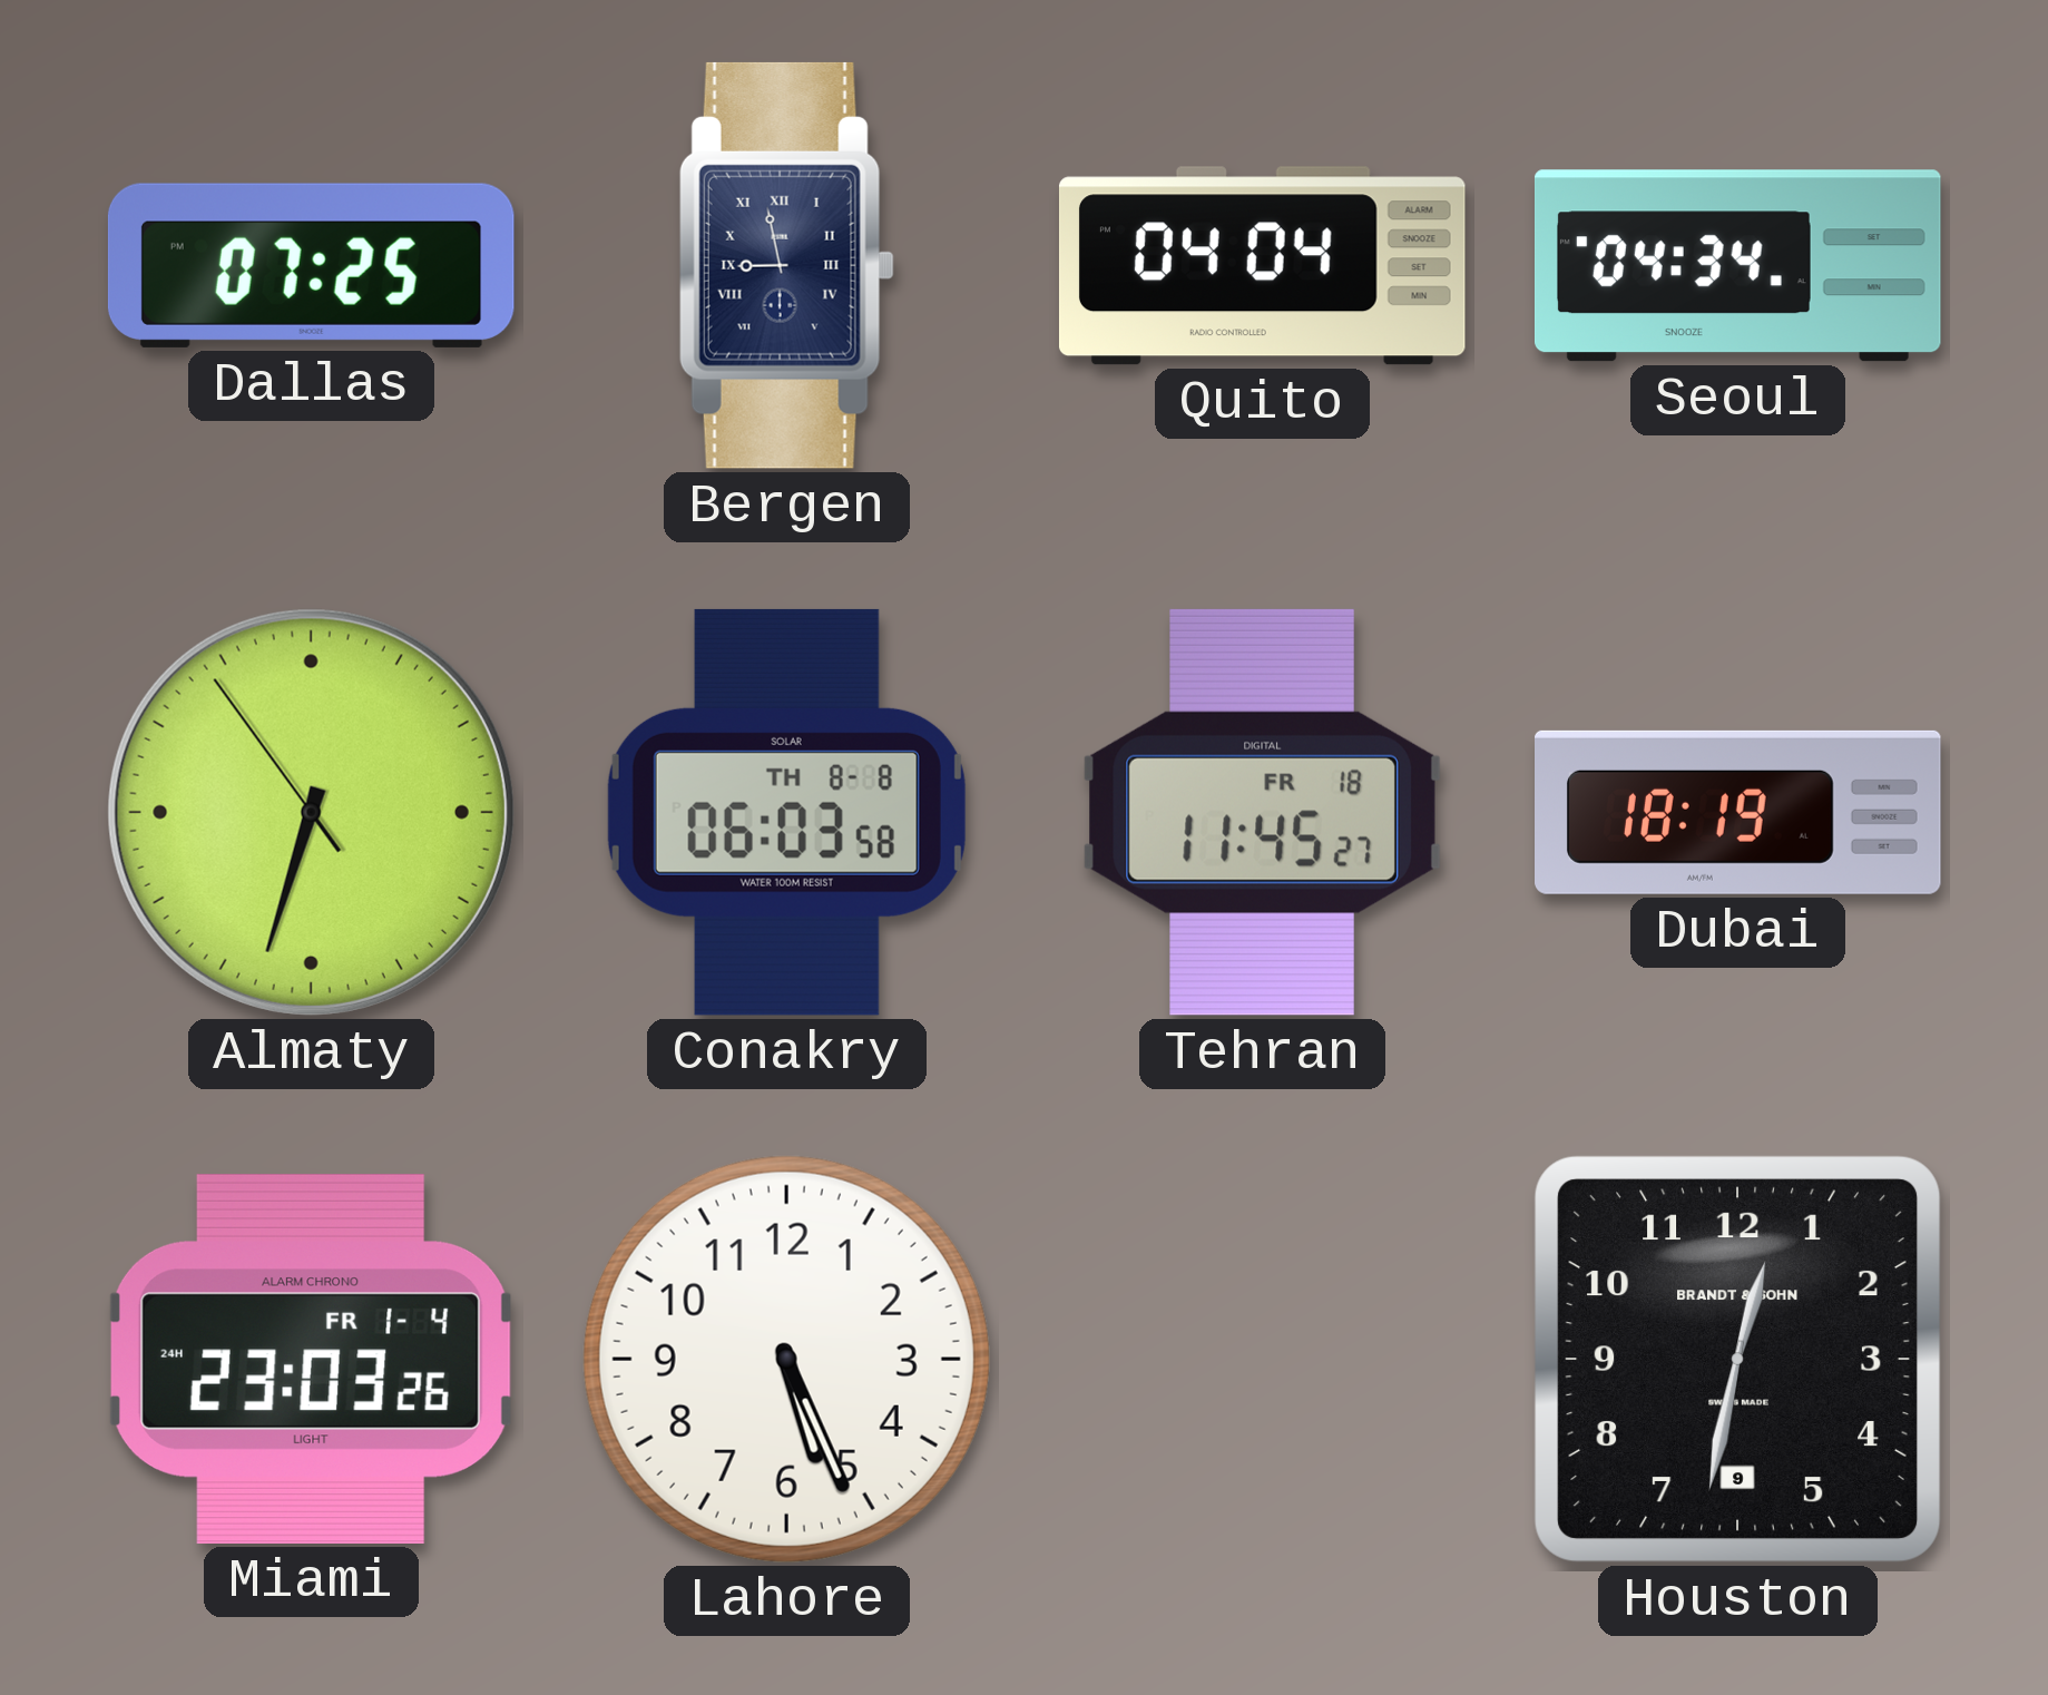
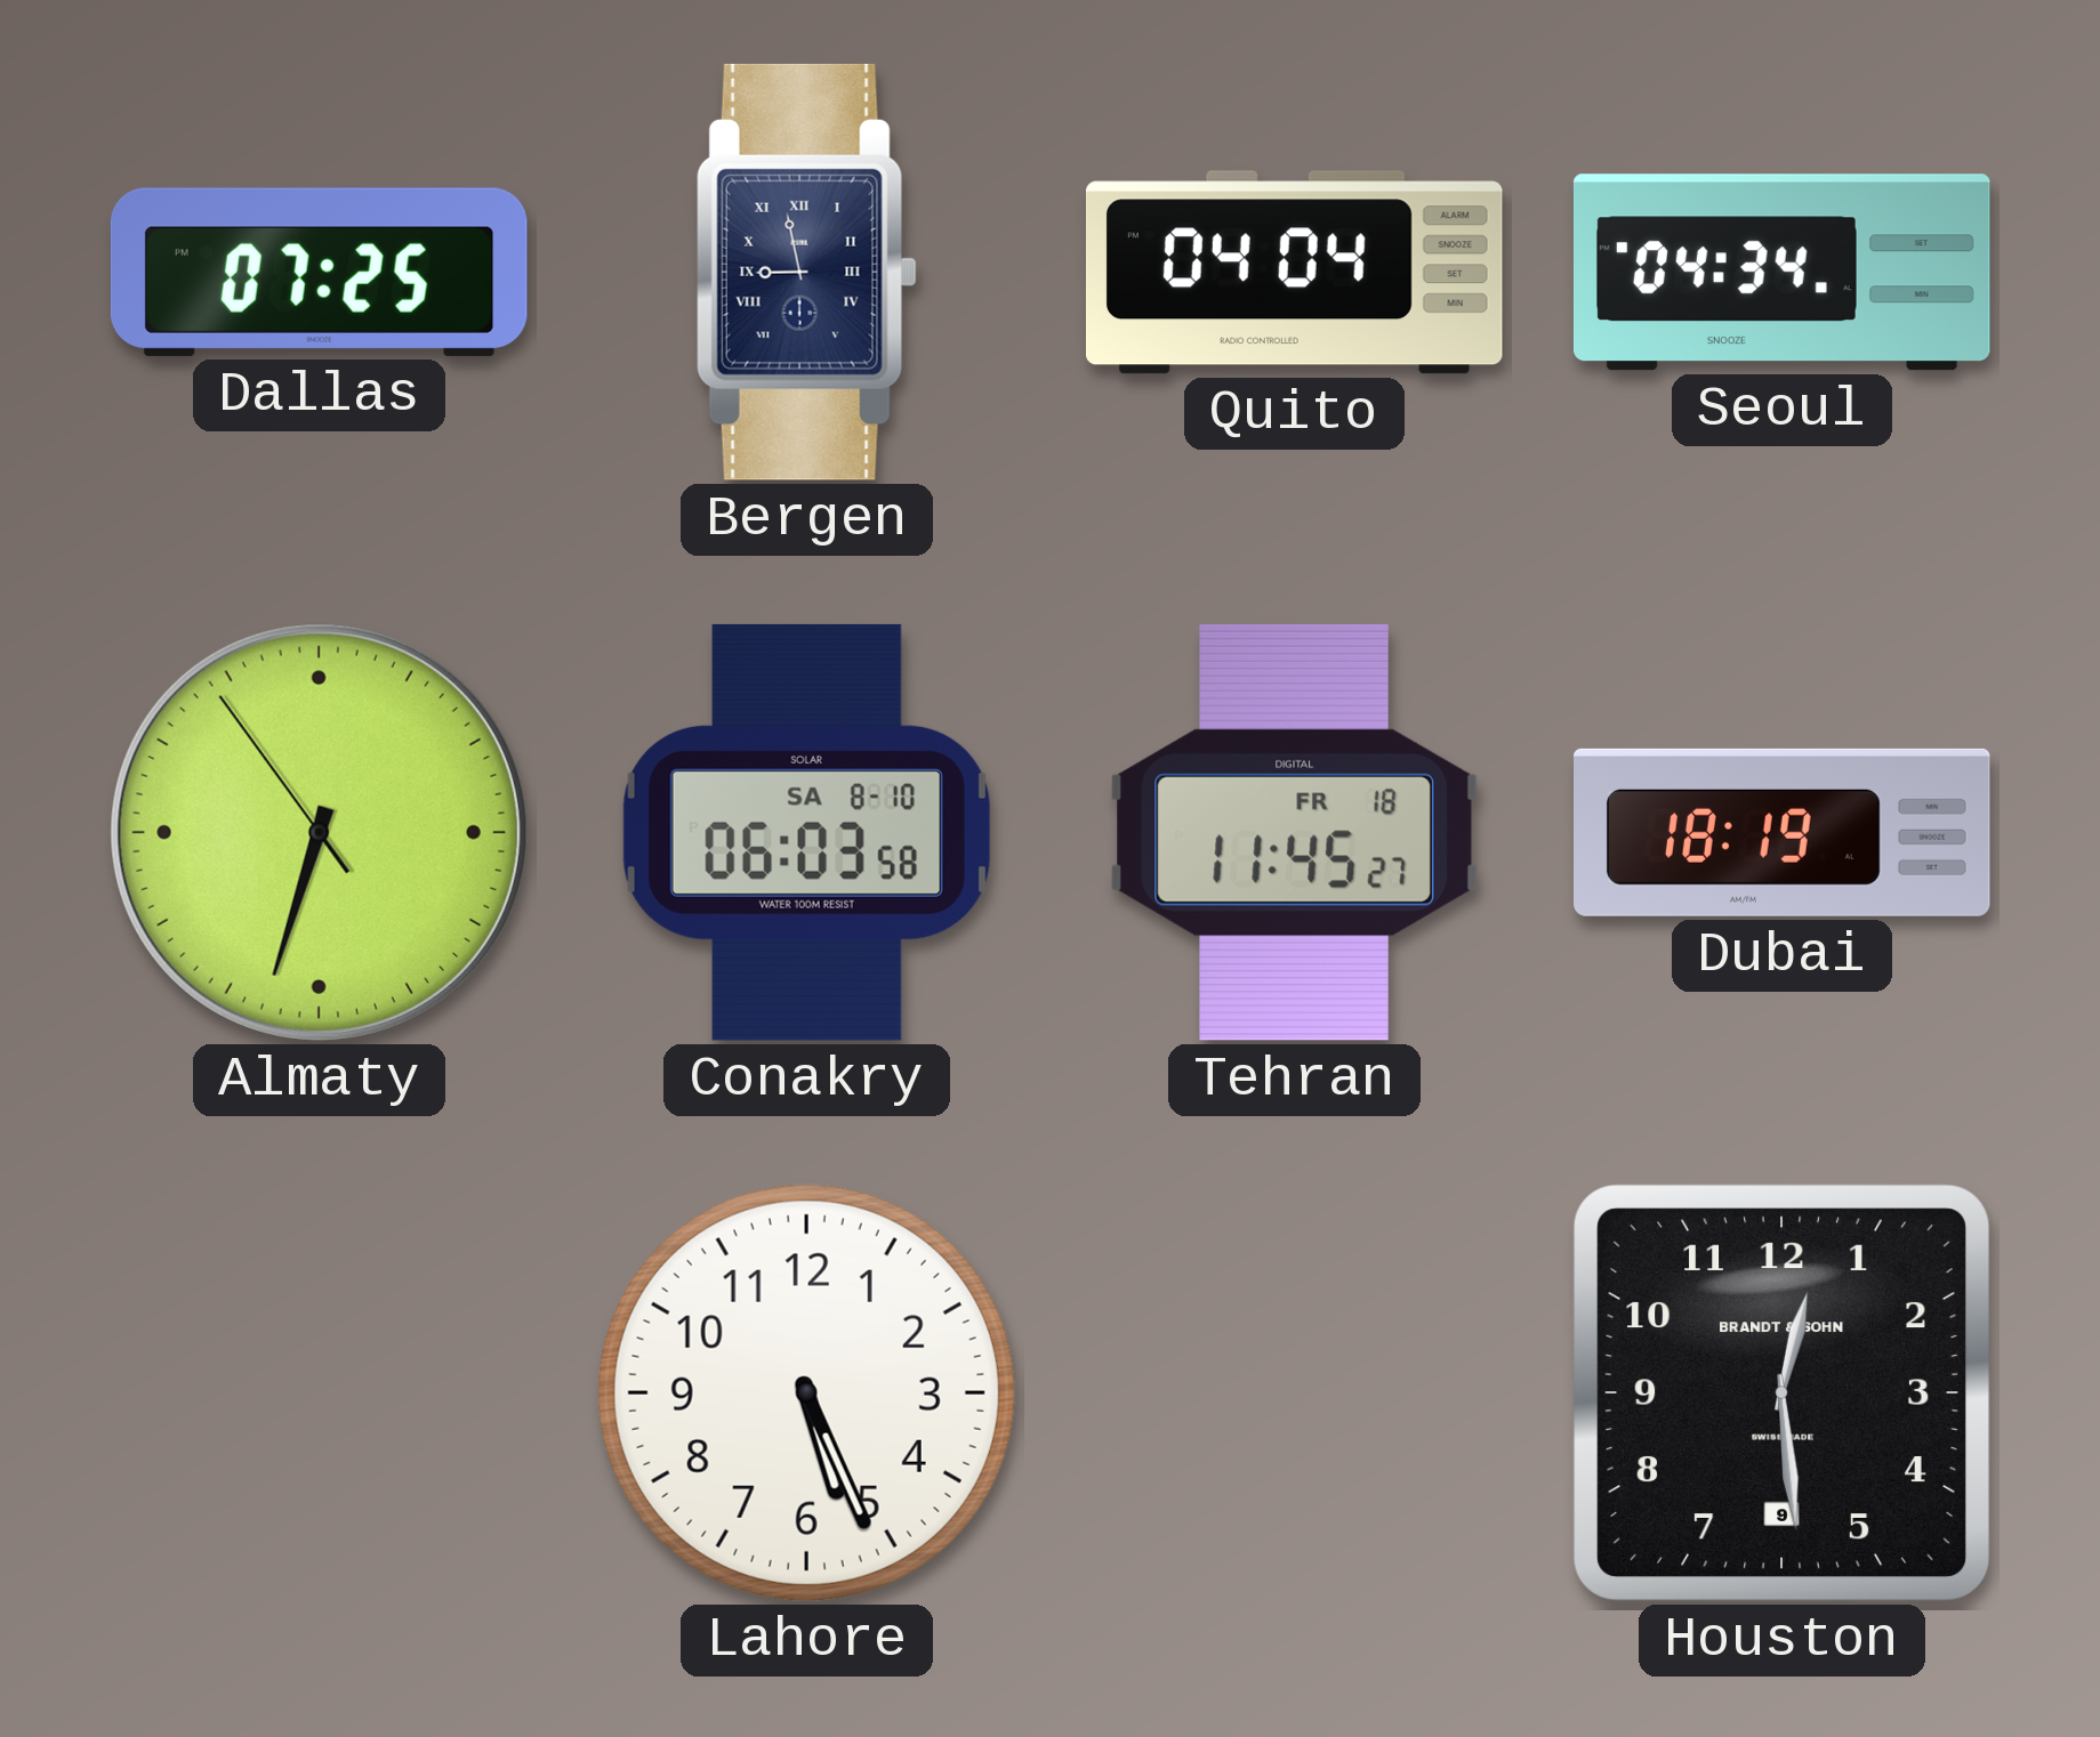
Conakry date: TH 8-8 -> SA 8-10
Miami: 23:03 -> none
Houston: 12:32 -> 12:29
